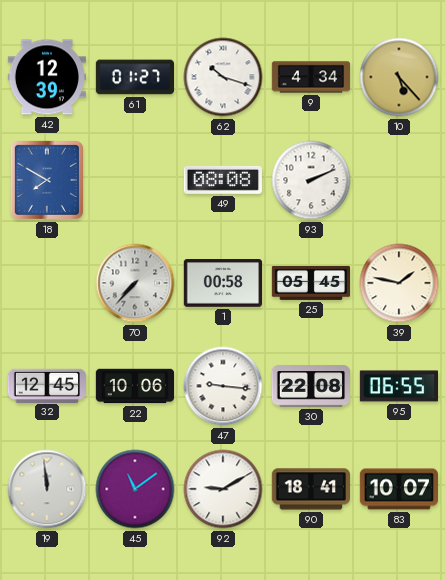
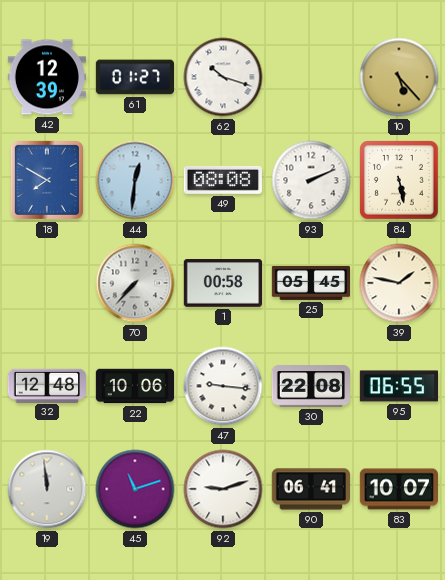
9: 4:34 -> none
44: none -> 12:31
84: none -> 5:28
32: 12:45 -> 12:48
45: 11:09 -> 11:12
92: 9:10 -> 9:12
90: 18:41 -> 06:41
